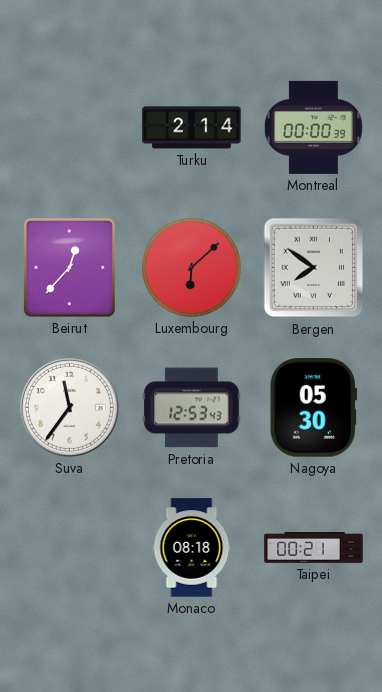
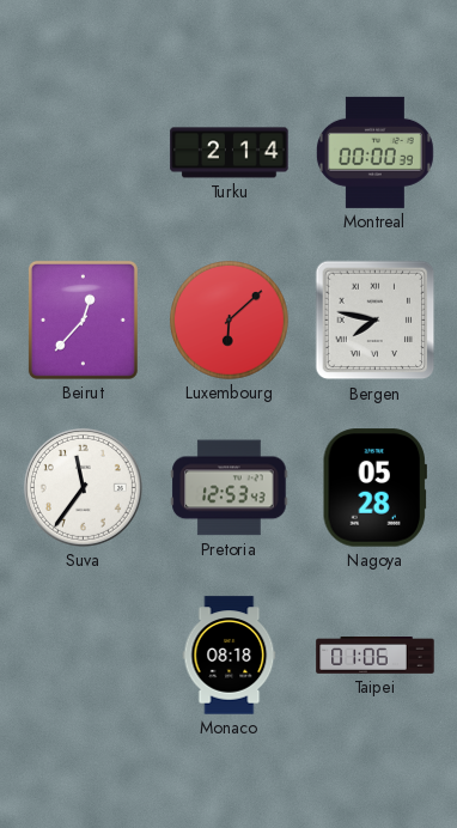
Bergen: 7:51 -> 7:47
Nagoya: 05:30 -> 05:28
Taipei: 00:21 -> 01:06
